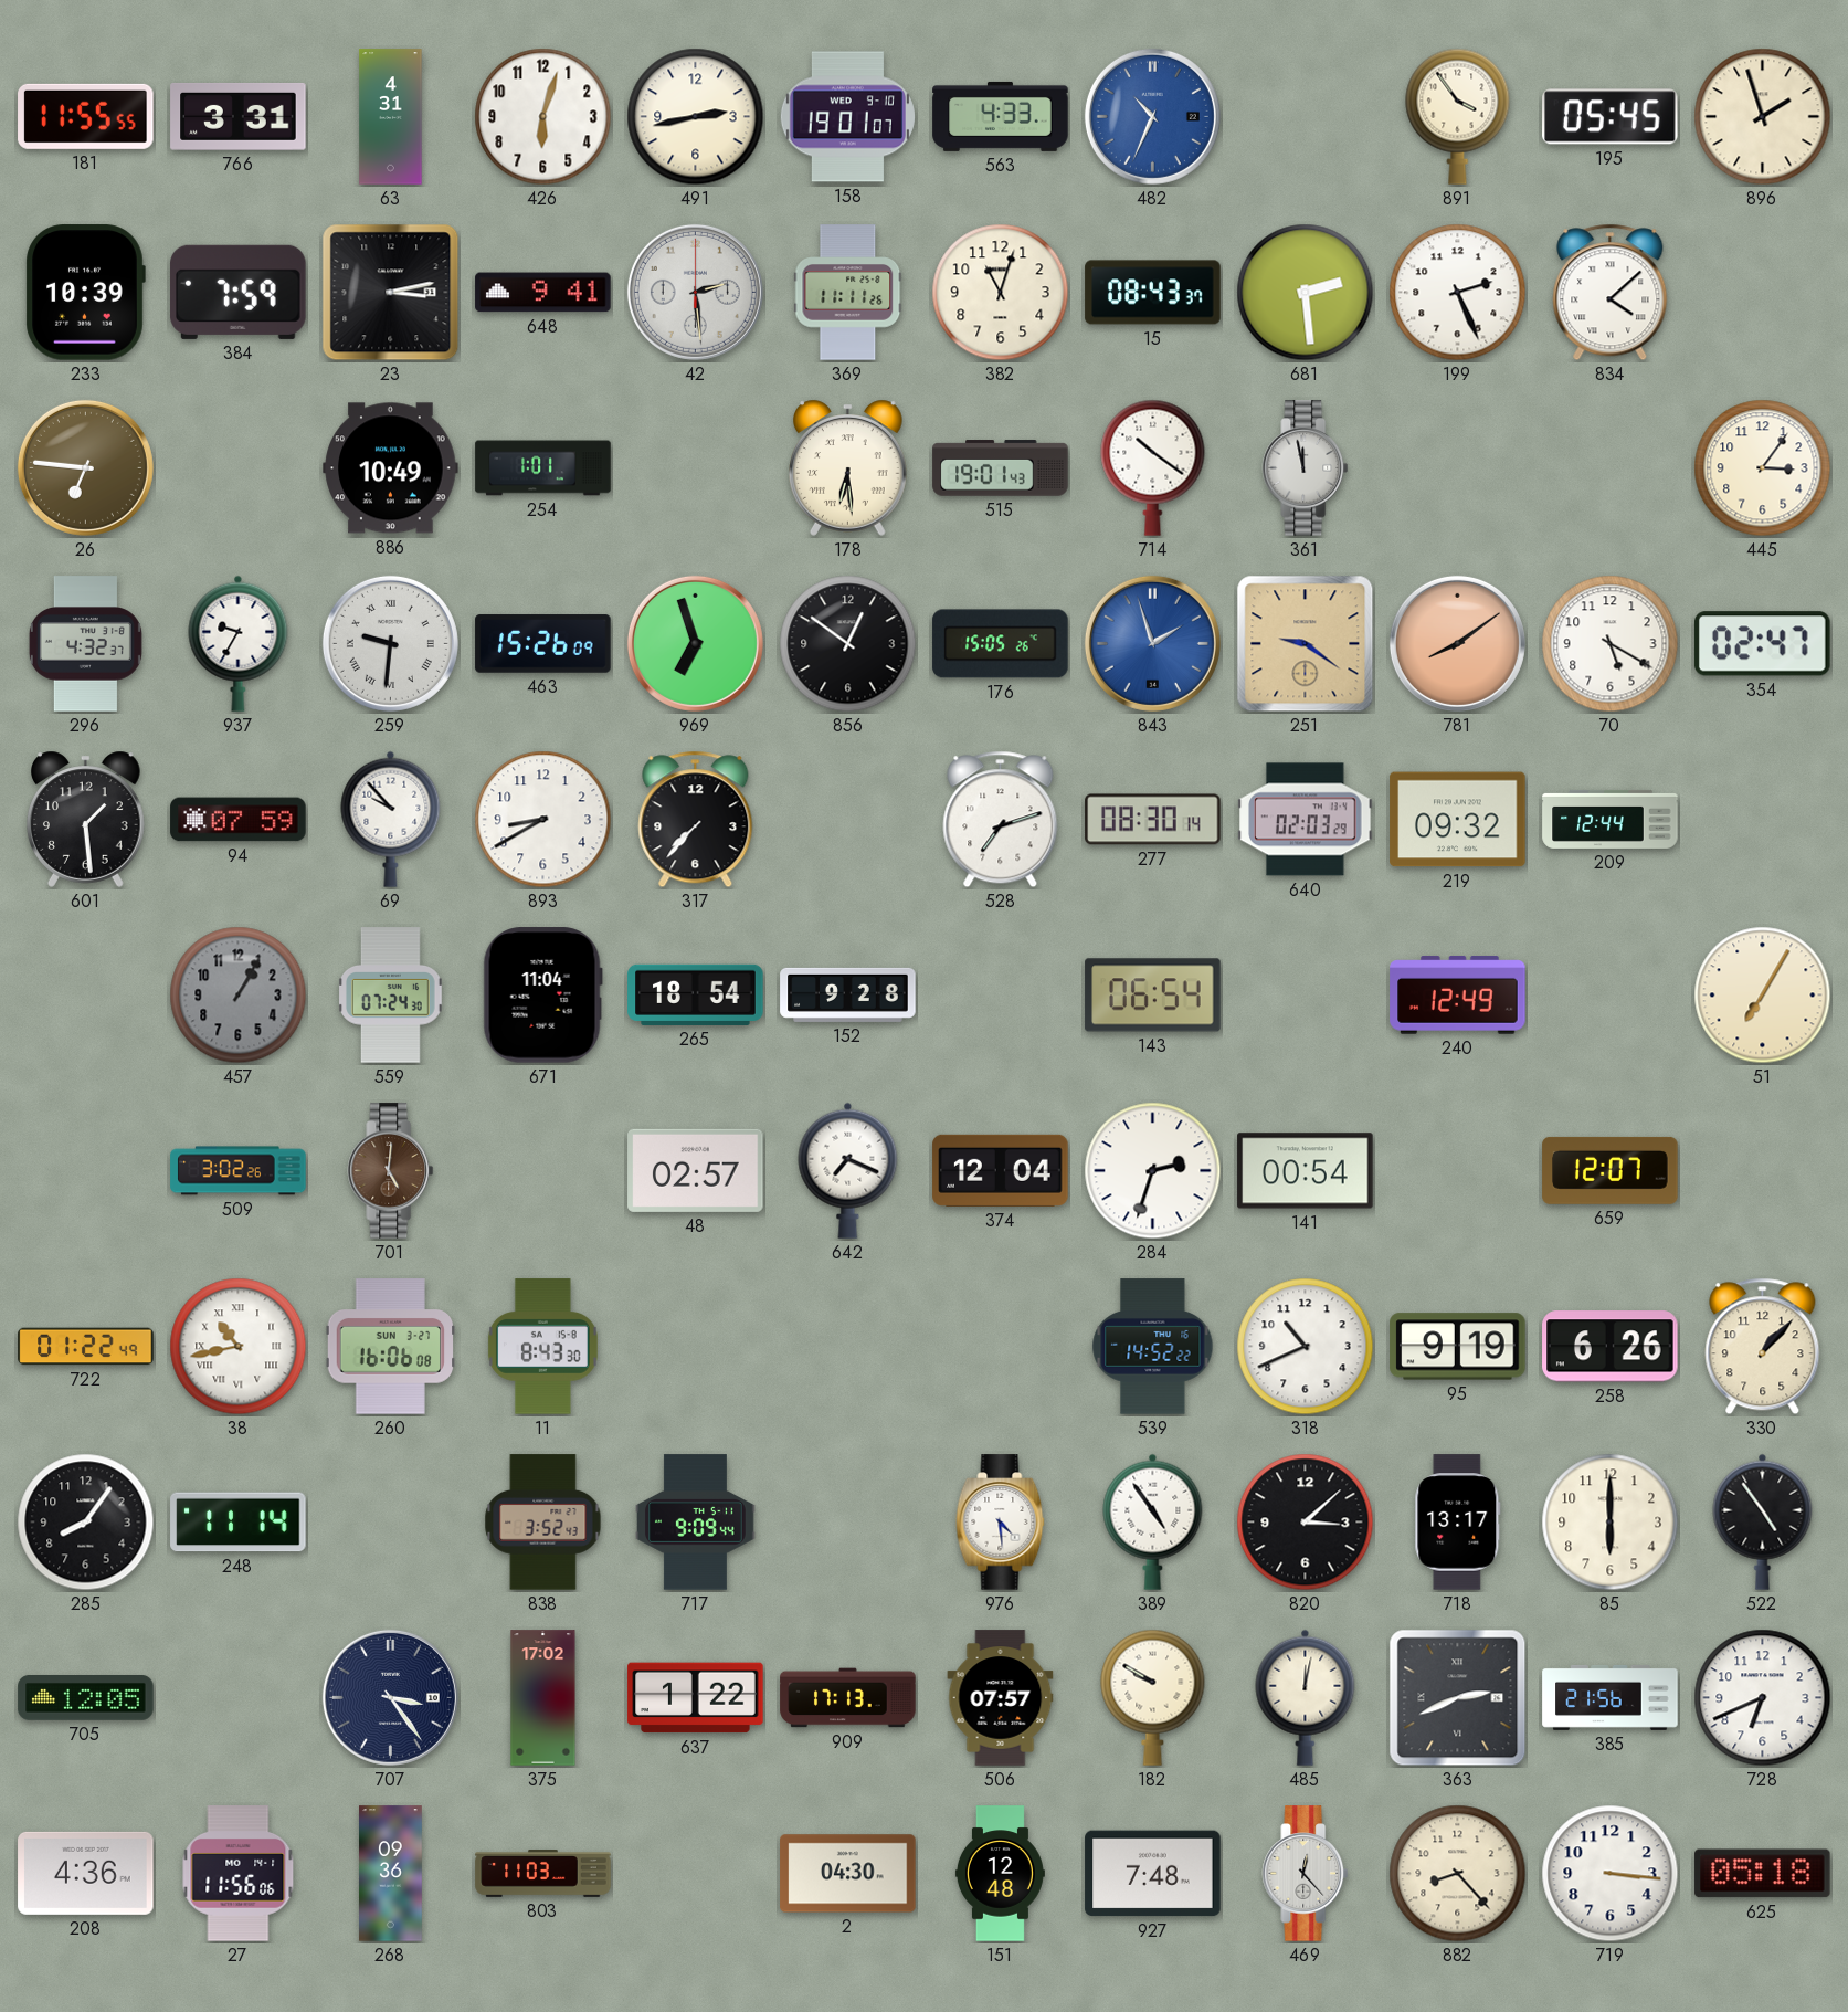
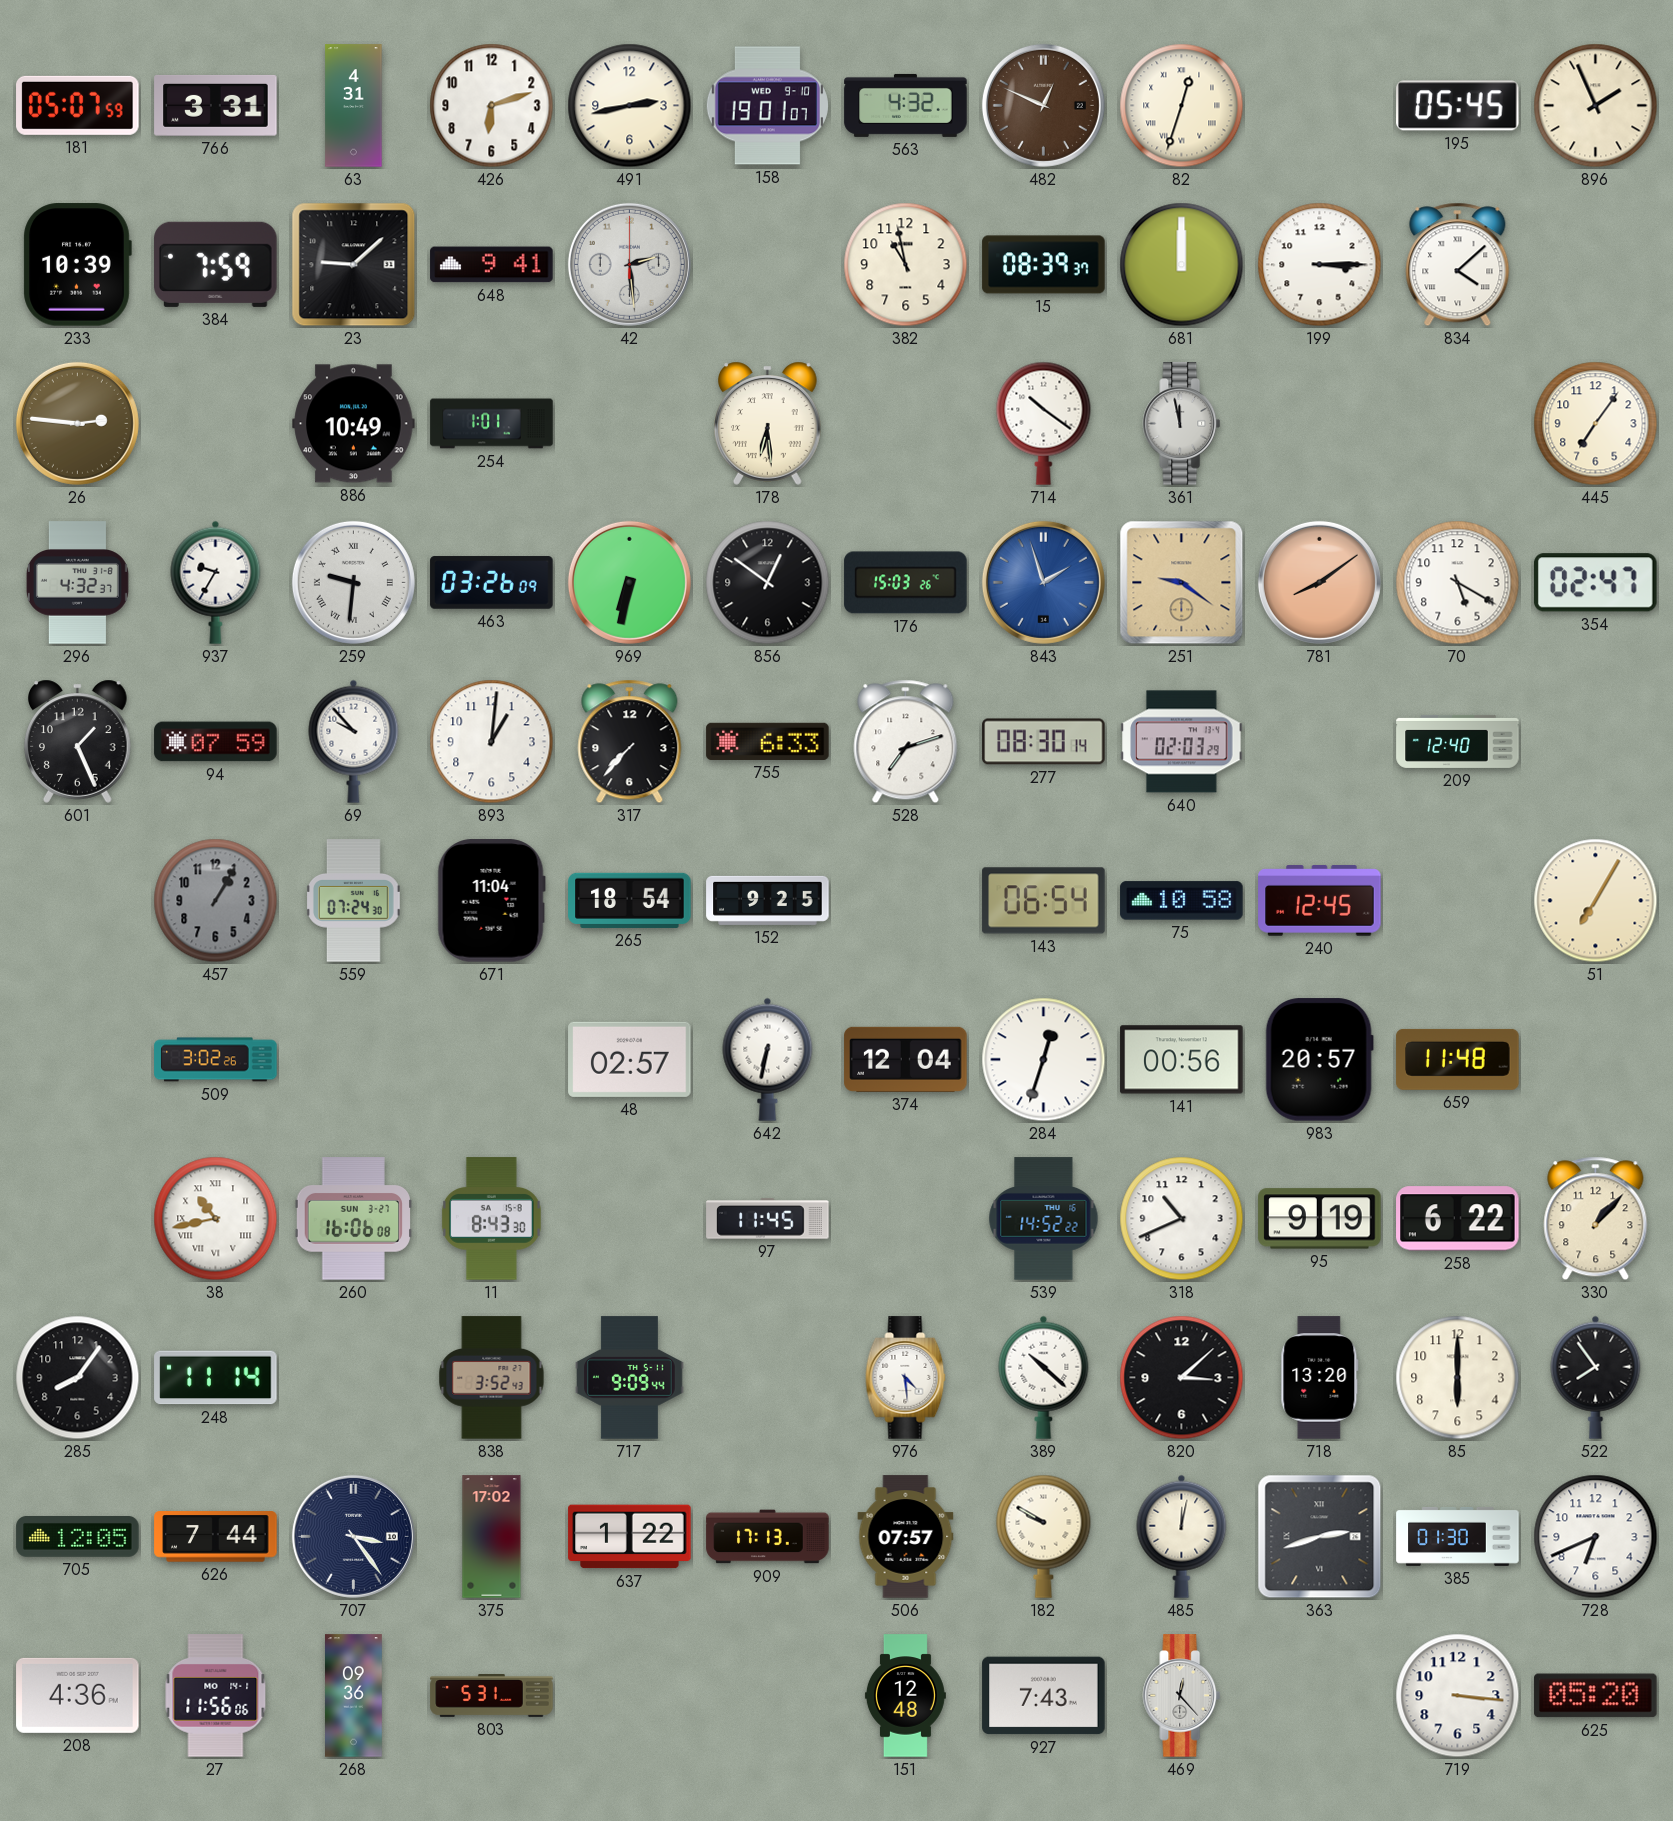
181: 11:55 -> 05:07
426: 6:03 -> 6:12
563: 4:33 -> 4:32
482: 10:34 -> 12:49
482 dial: blue -> brown
82: none -> 12:33
891: 3:54 -> none
896: 1:57 -> 1:56
23: 3:13 -> 9:08
369: 11:11 -> none
382: 11:03 -> 10:58
15: 08:43 -> 08:39
681: 2:29 -> 12:00
199: 2:26 -> 3:15
26: 6:46 -> 2:46
515: 19:01 -> none
445: 3:06 -> 7:06
463: 15:26 -> 03:26
969: 6:57 -> 6:32
176: 15:05 -> 15:03
601: 1:29 -> 1:26
893: 8:40 -> 1:01
755: none -> 6:33
219: 09:32 -> none
209: 12:44 -> 12:40
152: 9:28 -> 9:25
75: none -> 10:58
240: 12:49 -> 12:45
701: 5:01 -> none
642: 7:19 -> 6:32
284: 2:33 -> 12:33
141: 00:54 -> 00:56
983: none -> 20:57
659: 12:07 -> 11:48
722: 01:22 -> none
97: none -> 11:45
258: 6:26 -> 6:22
389: 4:54 -> 10:22
718: 13:17 -> 13:20
522: 4:54 -> 7:54
626: none -> 7:44
363: 2:41 -> 2:42
385: 21:56 -> 01:30
803: 11:03 -> 5:31
2: 04:30 -> none
927: 7:48 -> 7:43
882: 8:23 -> none
625: 05:18 -> 05:20
